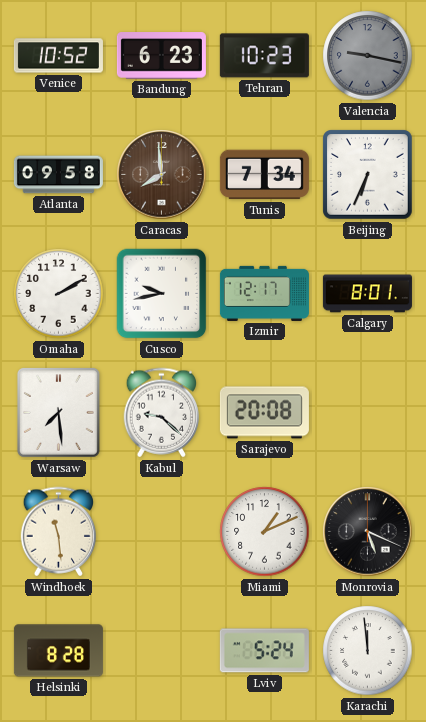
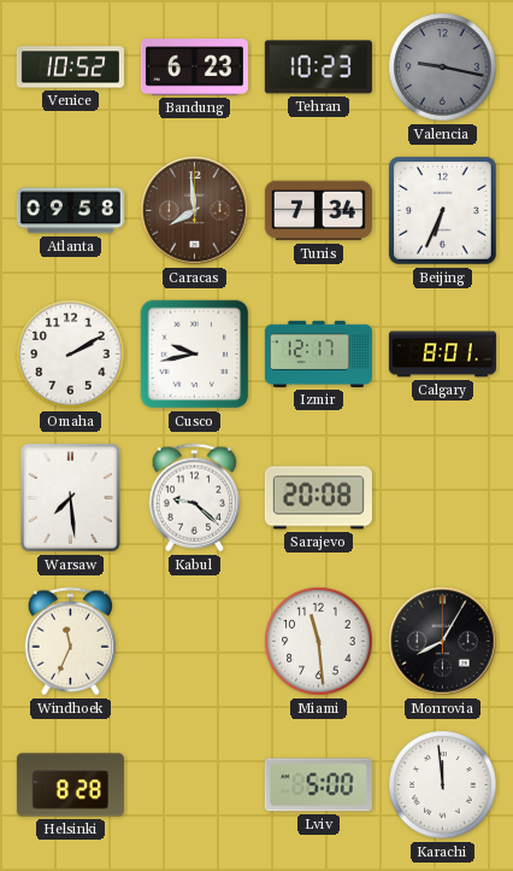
Windhoek: 11:29 -> 11:34
Miami: 1:11 -> 11:29
Monrovia: 5:19 -> 8:05
Lviv: 5:24 -> 5:00
